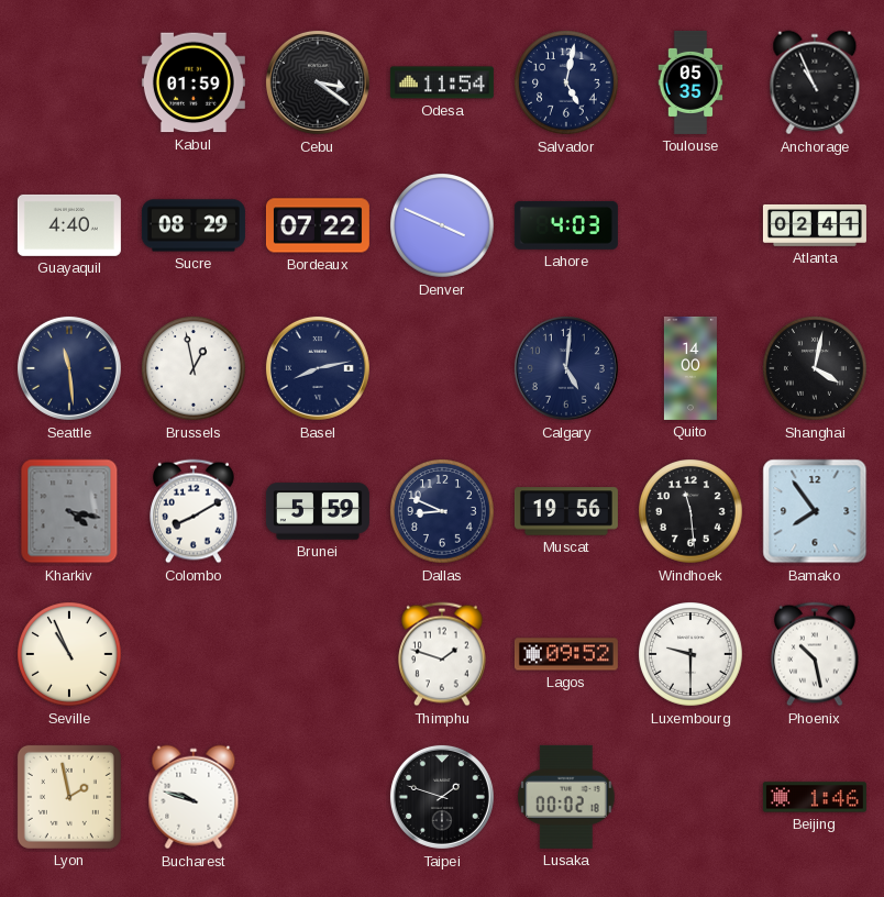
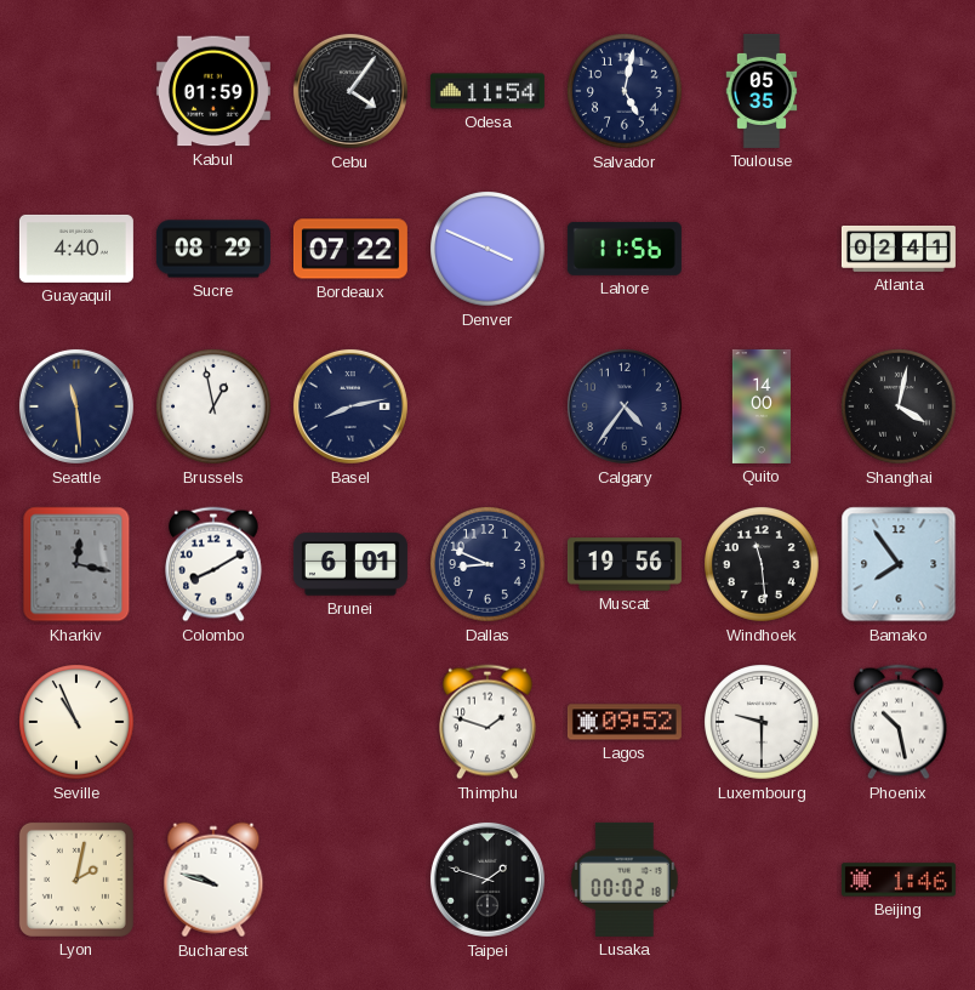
Cebu: 3:21 -> 4:06
Anchorage: 10:56 -> none
Lahore: 4:03 -> 11:56
Calgary: 5:01 -> 4:36
Kharkiv: 4:17 -> 12:17
Brunei: 5:59 -> 6:01
Lyon: 1:58 -> 2:02
